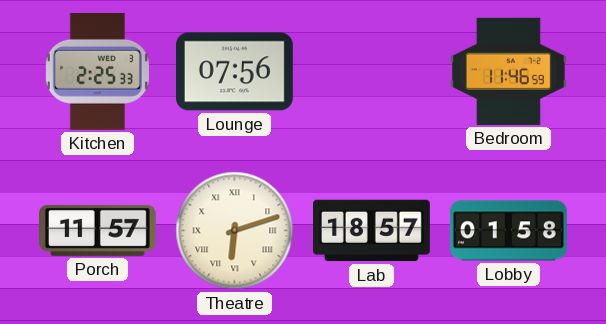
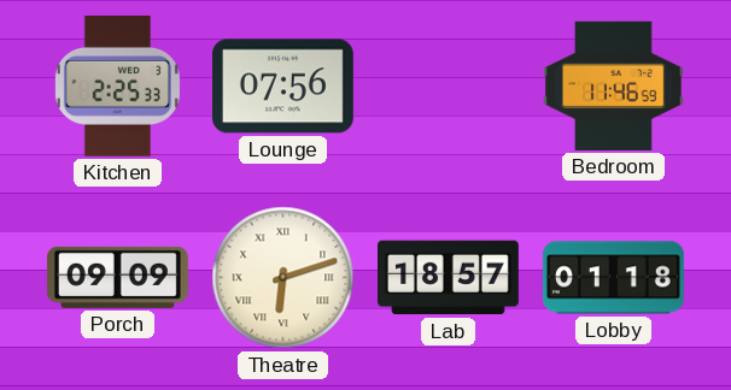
Porch: 11:57 -> 09:09
Lobby: 01:58 -> 01:18
